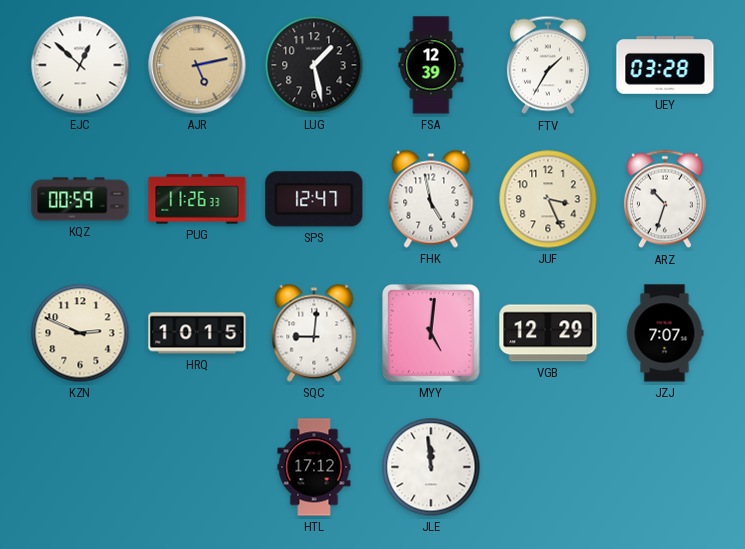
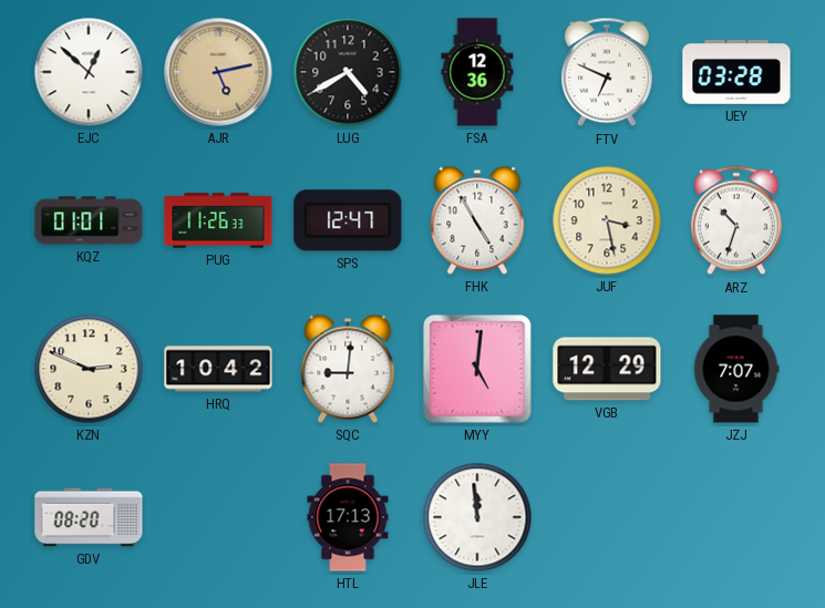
LUG: 1:28 -> 4:40
FSA: 12:39 -> 12:36
FTV: 1:35 -> 6:49
KQZ: 00:59 -> 01:01
FHK: 4:58 -> 4:55
JUF: 3:26 -> 3:28
HRQ: 10:15 -> 10:42
GDV: none -> 08:20
HTL: 17:12 -> 17:13
